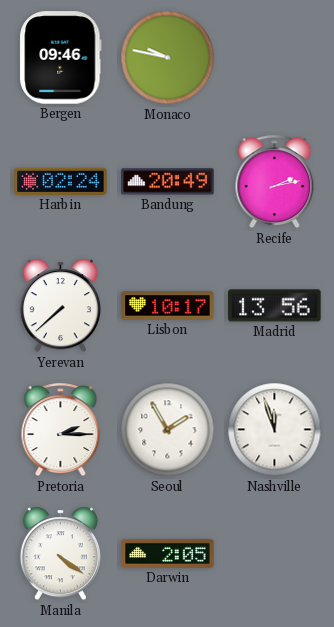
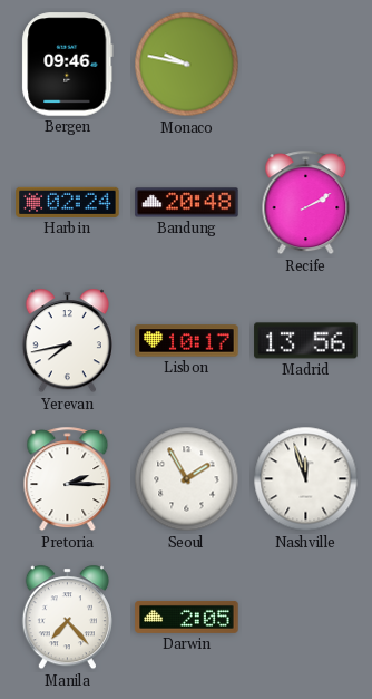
Bandung: 20:49 -> 20:48
Recife: 2:13 -> 2:10
Yerevan: 7:38 -> 7:43
Manila: 4:21 -> 7:23
